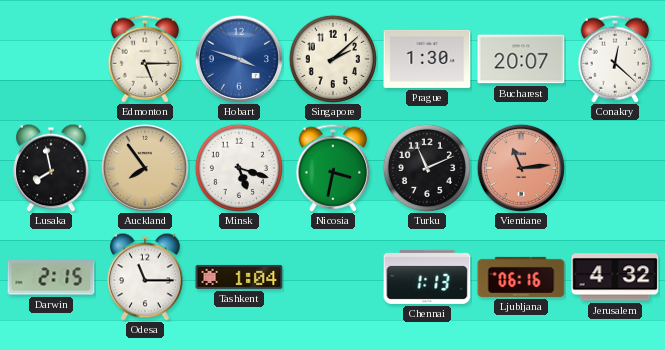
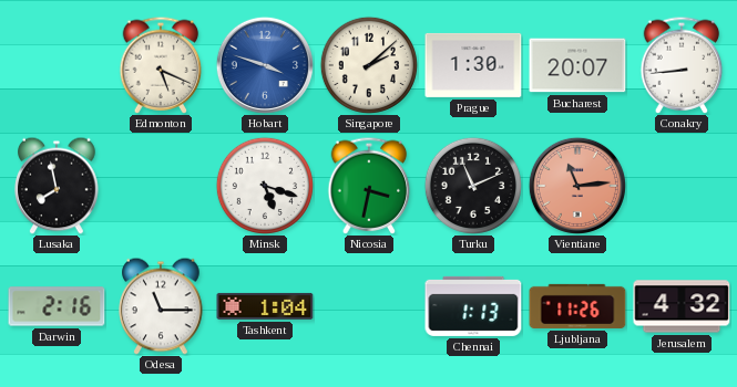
Edmonton: 5:15 -> 5:19
Conakry: 12:22 -> 8:44
Auckland: 7:54 -> none
Darwin: 2:15 -> 2:16
Ljubljana: 06:16 -> 11:26
